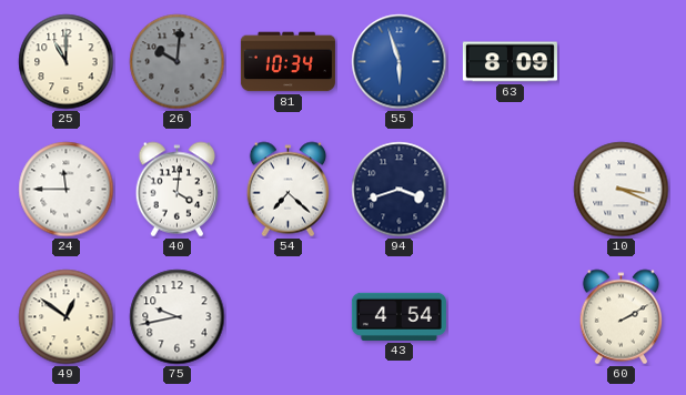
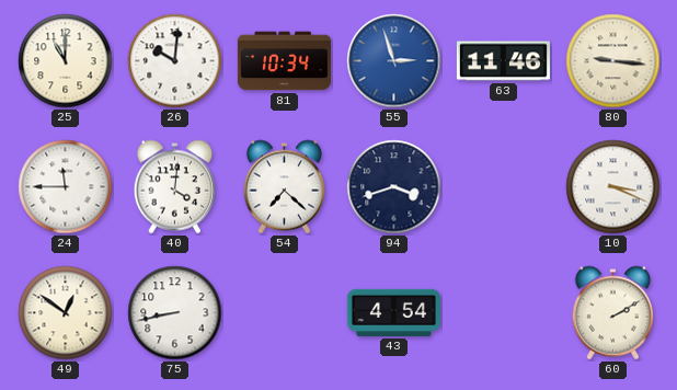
26 dial: grey -> white
55: 5:57 -> 2:57
63: 8:09 -> 11:46
80: none -> 9:16
75: 9:43 -> 8:43
